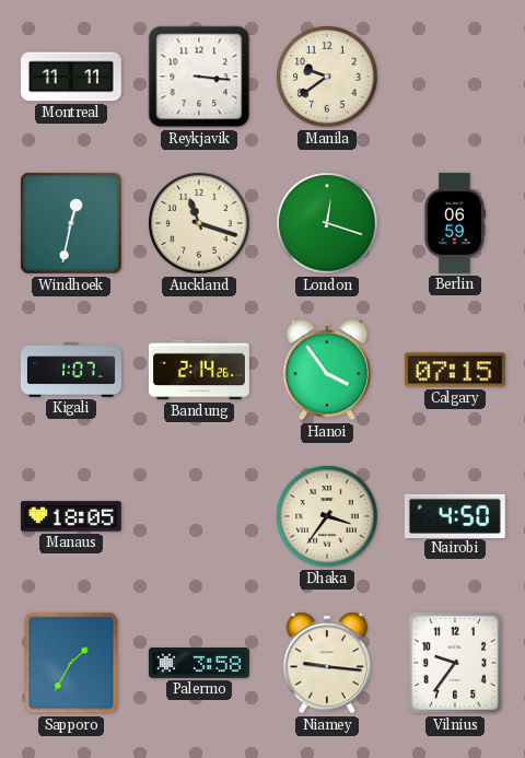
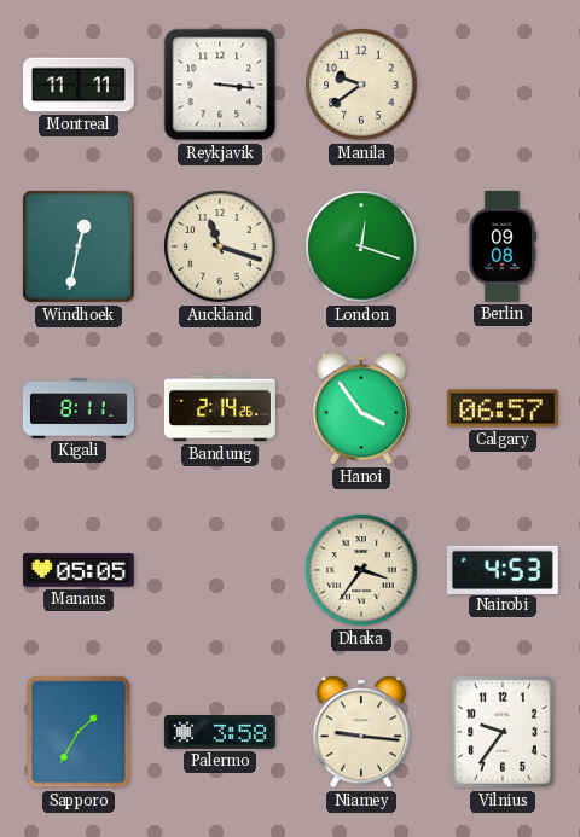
Berlin: 06:59 -> 09:08
Kigali: 1:07 -> 8:11
Calgary: 07:15 -> 06:57
Manaus: 18:05 -> 05:05
Nairobi: 4:50 -> 4:53
